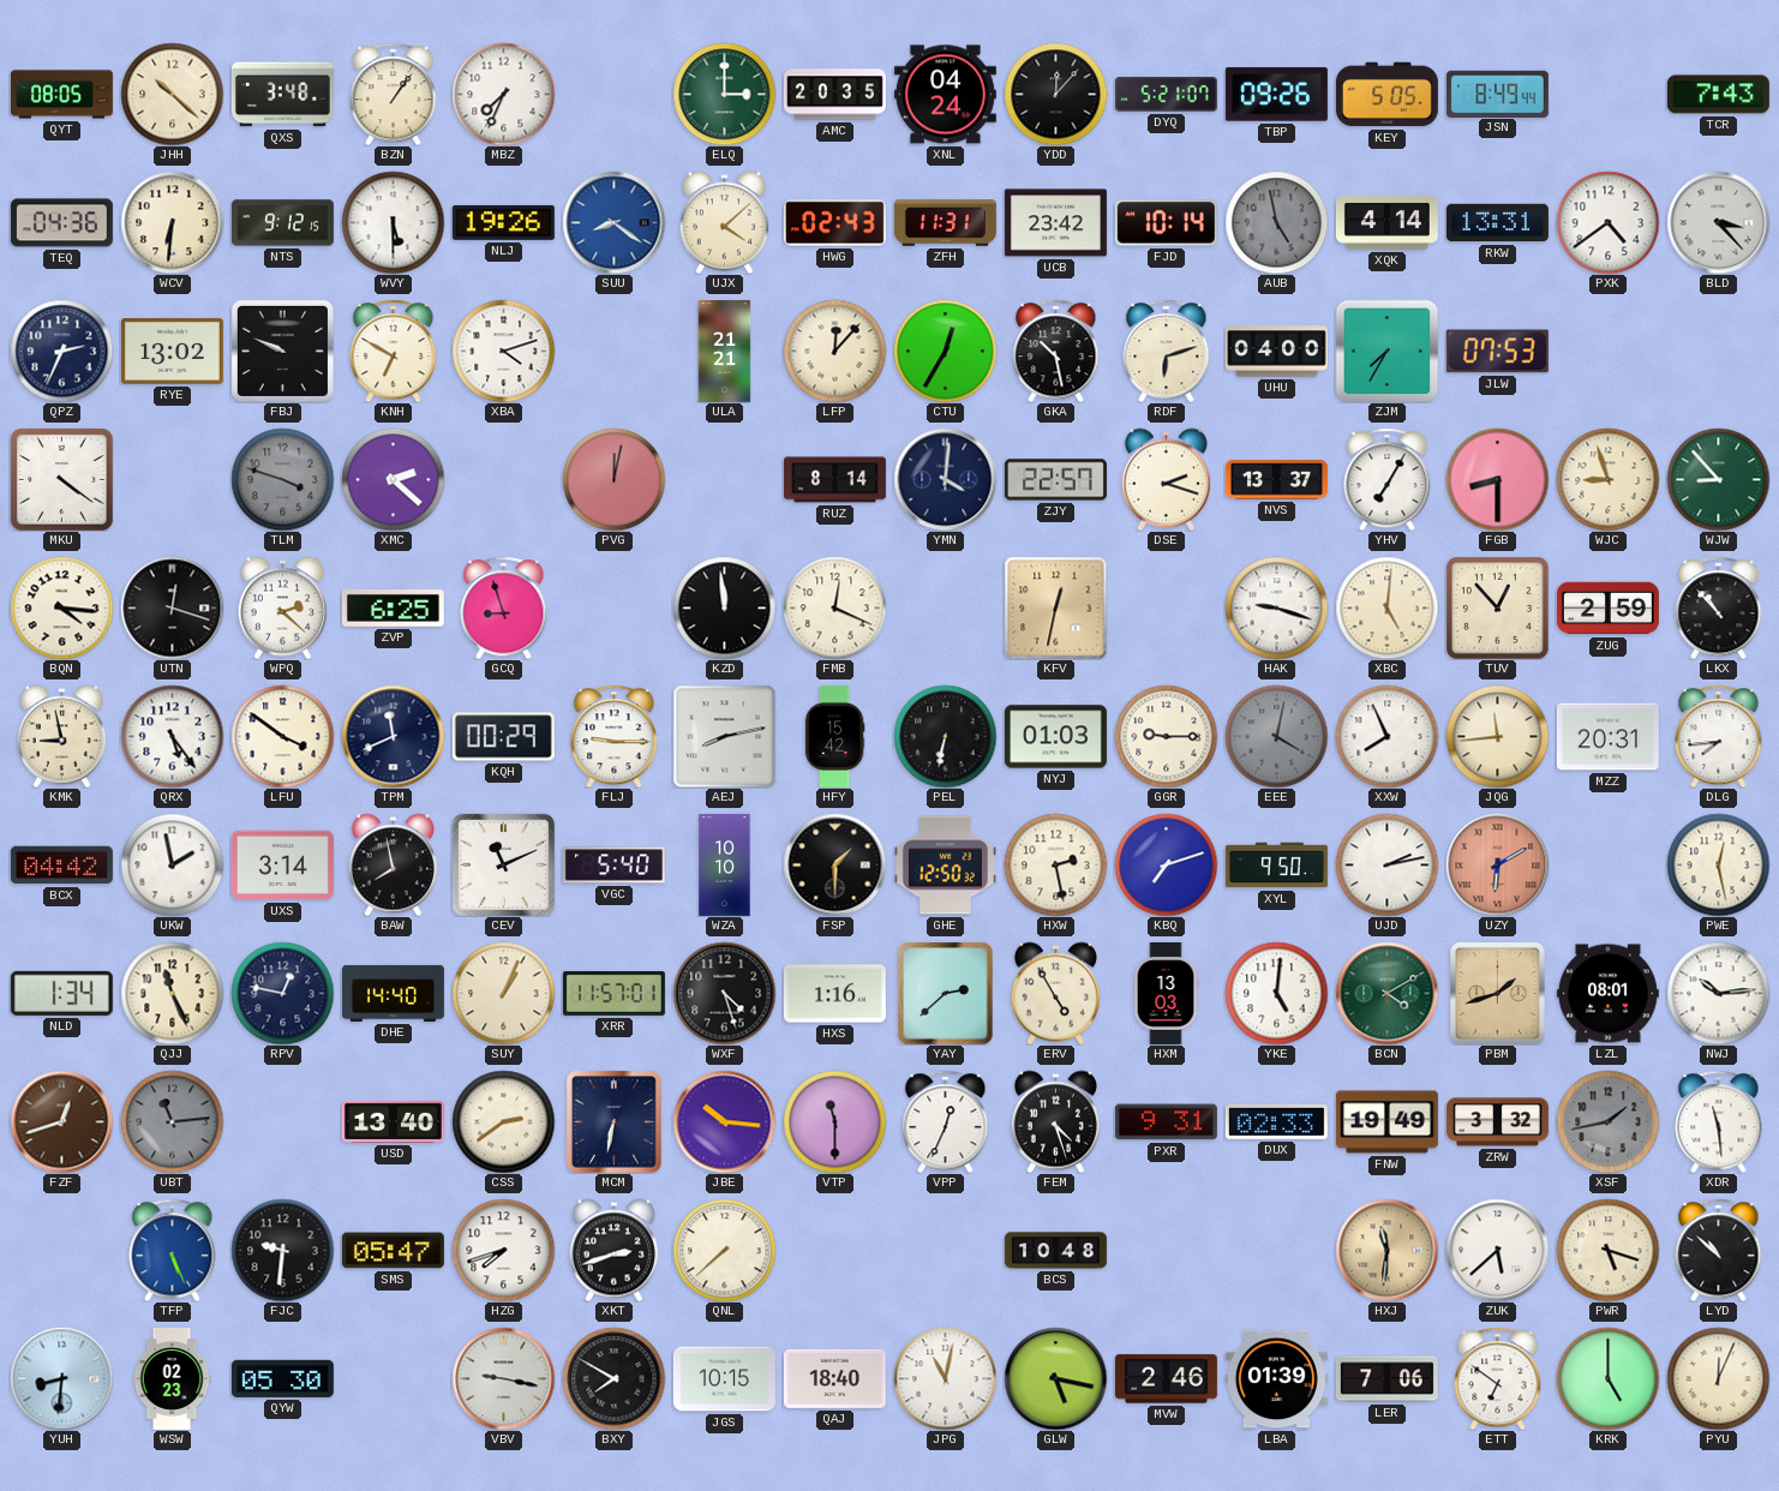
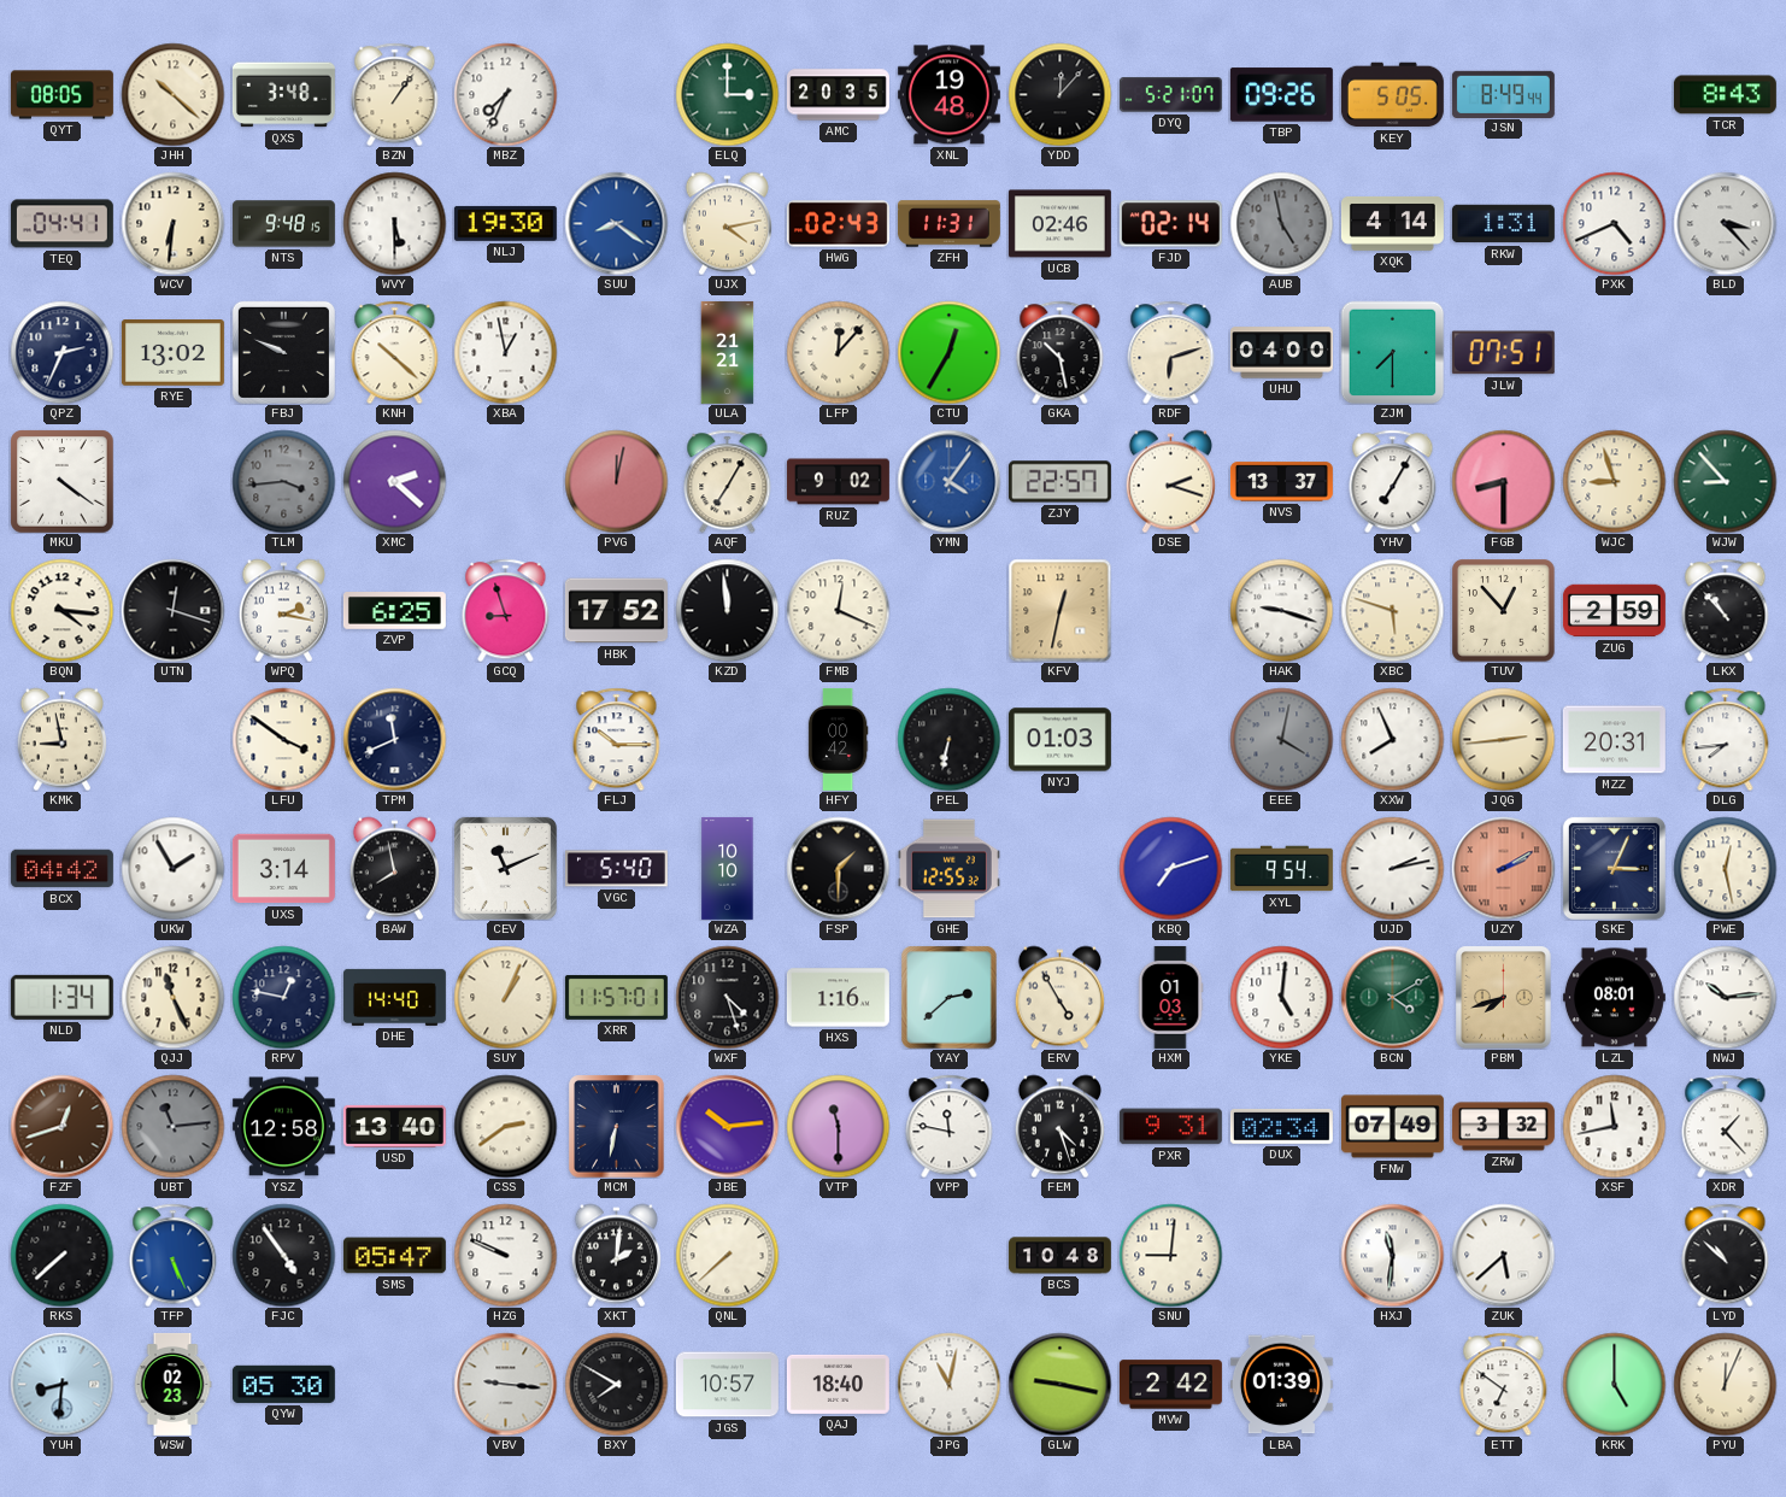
XNL: 04:24 -> 19:48
TCR: 7:43 -> 8:43
TEQ: 04:36 -> 04:41
NTS: 9:12 -> 9:48
NLJ: 19:26 -> 19:30
UJX: 4:08 -> 4:13
UCB: 23:42 -> 02:46
FJD: 10:14 -> 02:14
RKW: 13:31 -> 1:31
PXK: 4:39 -> 4:41
KNH: 6:50 -> 10:22
XBA: 4:12 -> 12:58
ZJM: 7:35 -> 7:30
JLW: 07:53 -> 07:51
TLM: 3:48 -> 3:44
AQF: none -> 7:05
RUZ: 8:14 -> 9:02
YMN: 4:01 -> 4:06
YMN dial: navy -> blue
WPQ: 2:22 -> 2:17
HBK: none -> 17:52
XBC: 5:01 -> 5:48
QRX: 5:24 -> none
KQH: 00:29 -> none
FLJ: 9:15 -> 10:15
AEJ: 8:13 -> none
HFY: 15:42 -> 00:42
GGR: 9:15 -> none
JQG: 11:44 -> 2:44
UKW: 1:58 -> 1:55
GHE: 12:50 -> 12:55
HXW: 2:28 -> none
XYL: 9:50 -> 9:54
UZY: 6:10 -> 2:10
SKE: none -> 3:04
HXM: 13:03 -> 01:03
PBM: 1:42 -> 7:42
YSZ: none -> 12:58
JBE: 10:16 -> 10:14
VPP: 12:34 -> 11:47
DUX: 02:33 -> 02:34
FNW: 19:49 -> 07:49
XSF: 1:43 -> 11:43
XSF dial: grey -> white
XDR: 11:29 -> 1:23
RKS: none -> 7:38
FJC: 9:31 -> 4:54
HZG: 7:42 -> 9:49
XKT: 2:42 -> 2:01
SNU: none -> 9:01
HXJ dial: champagne -> white
PWR: 5:18 -> none
VBV: 9:17 -> 9:16
JGS: 10:15 -> 10:57
GLW: 5:17 -> 9:17
MVW: 2:46 -> 2:42
LER: 7:06 -> none
